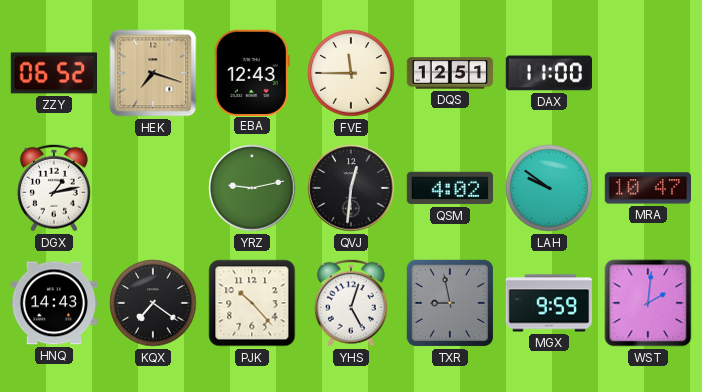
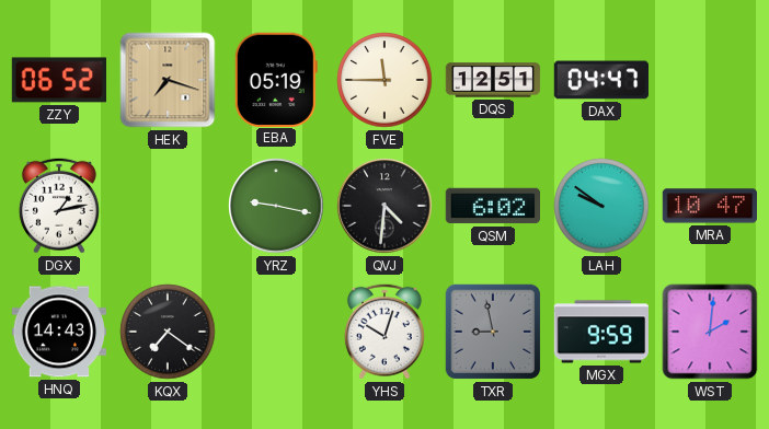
EBA: 12:43 -> 05:19
DAX: 11:00 -> 04:47
YRZ: 9:13 -> 9:17
QVJ: 12:31 -> 4:31
QSM: 4:02 -> 6:02
PJK: 10:23 -> none
YHS: 5:03 -> 10:03
